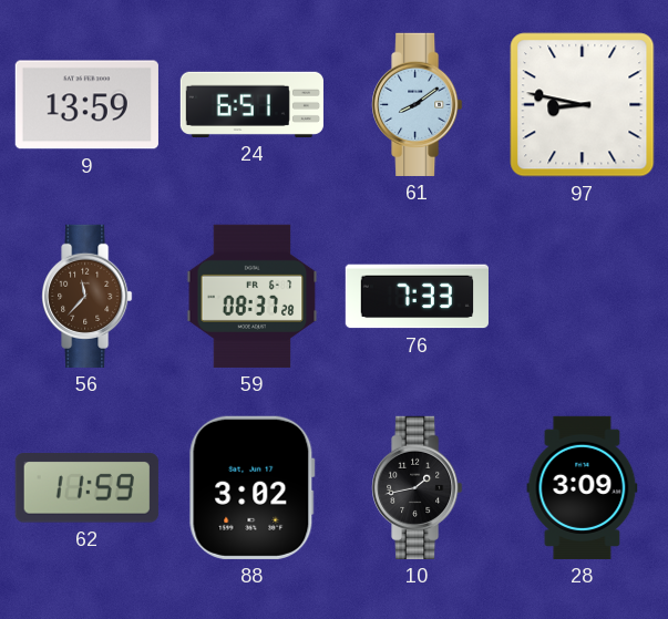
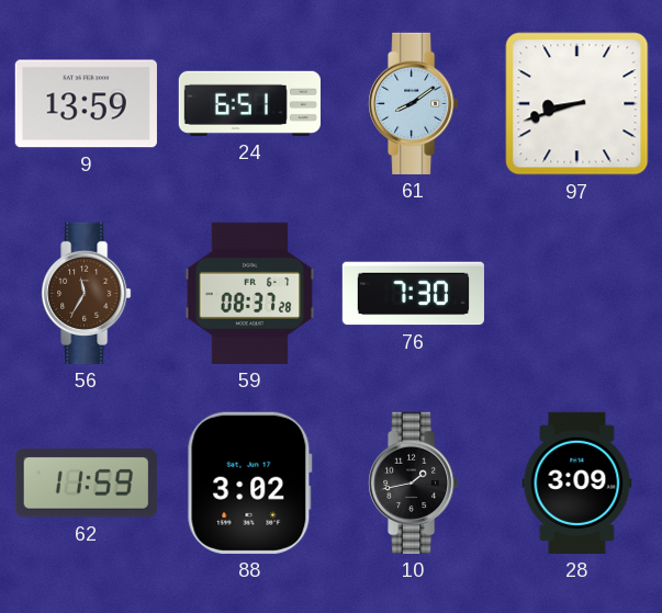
97: 8:47 -> 8:42
56: 11:37 -> 11:35
76: 7:33 -> 7:30
